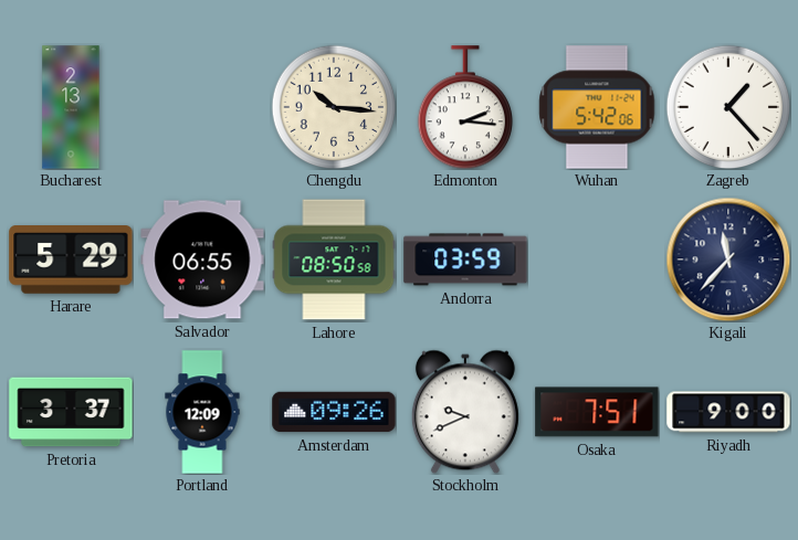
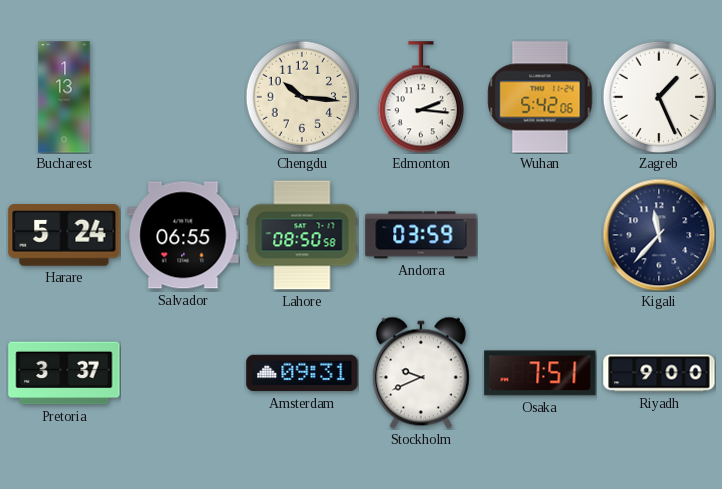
Bucharest: 2:13 -> 1:13
Zagreb: 1:23 -> 1:26
Harare: 5:29 -> 5:24
Portland: 12:09 -> none
Amsterdam: 09:26 -> 09:31
